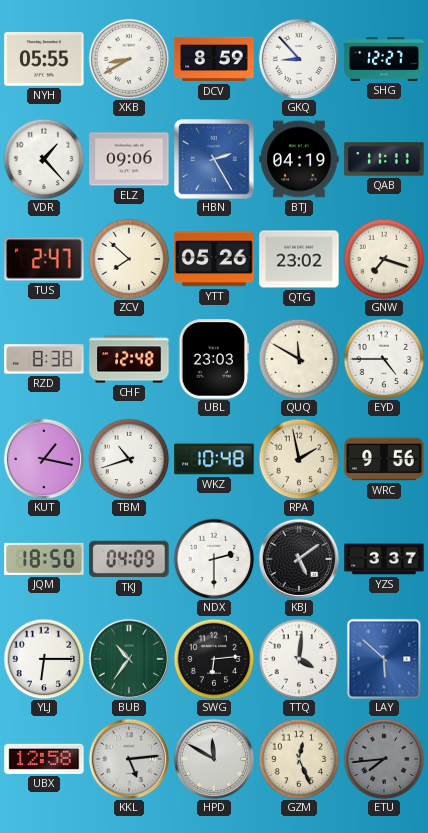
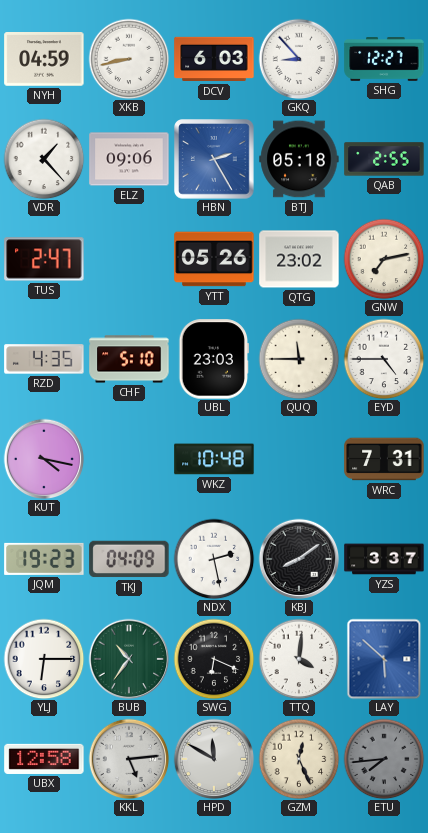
NYH: 05:55 -> 04:59
XKB: 8:40 -> 8:43
DCV: 8:59 -> 6:03
BTJ: 04:19 -> 05:18
QAB: 11:11 -> 2:55
ZCV: 7:52 -> none
GNW: 7:18 -> 7:13
RZD: 8:38 -> 4:35
CHF: 12:48 -> 5:10
QUQ: 11:50 -> 11:45
KUT: 1:17 -> 4:17
TBM: 10:42 -> none
RPA: 1:58 -> none
WRC: 9:56 -> 7:31
JQM: 18:50 -> 19:23
NDX: 2:30 -> 2:28
KBJ: 5:09 -> 8:09
SWG: 6:14 -> 6:19
